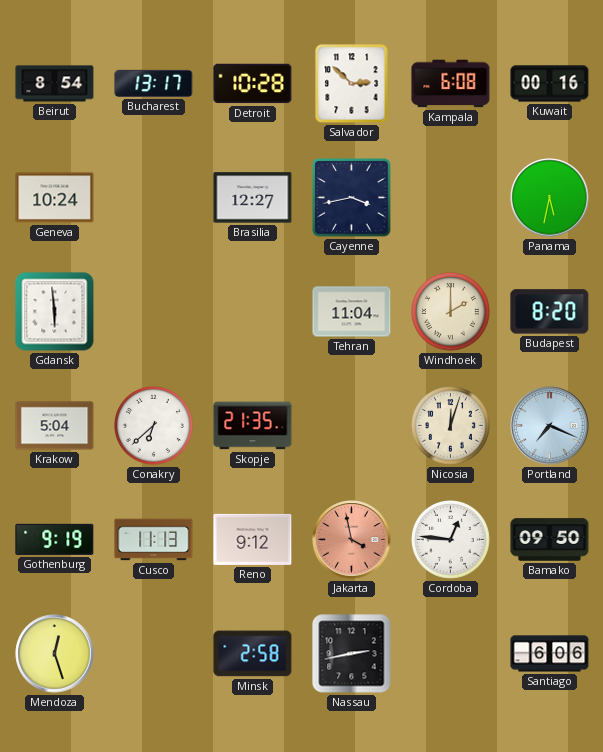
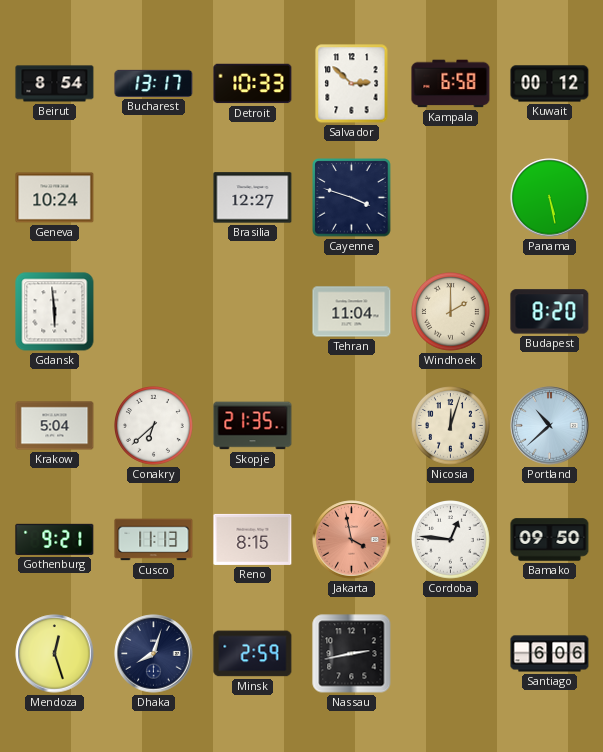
Detroit: 10:28 -> 10:33
Kampala: 6:08 -> 6:58
Kuwait: 00:16 -> 00:12
Cayenne: 3:43 -> 3:48
Panama: 5:32 -> 5:28
Portland: 7:19 -> 10:38
Gothenburg: 9:19 -> 9:21
Reno: 9:12 -> 8:15
Dhaka: none -> 8:03
Minsk: 2:58 -> 2:59
